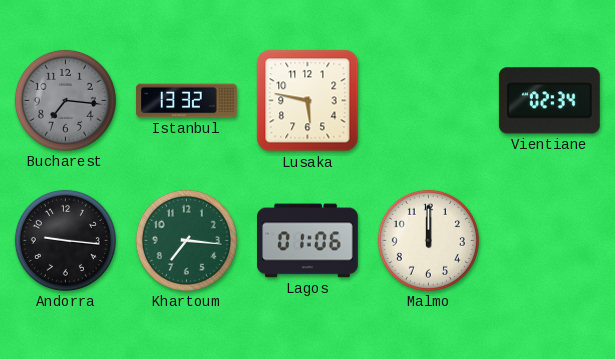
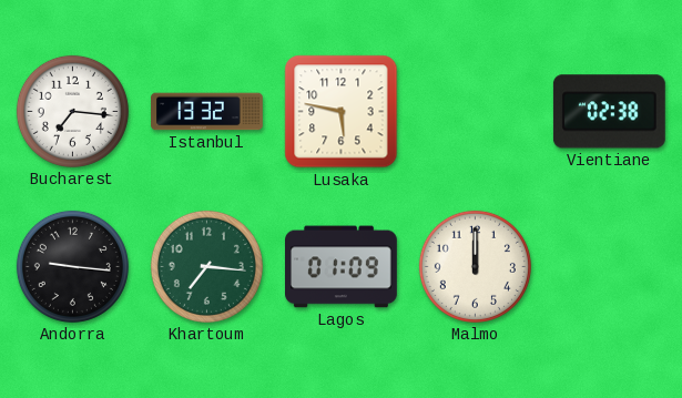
Bucharest dial: grey -> white
Vientiane: 02:34 -> 02:38
Lagos: 01:06 -> 01:09
